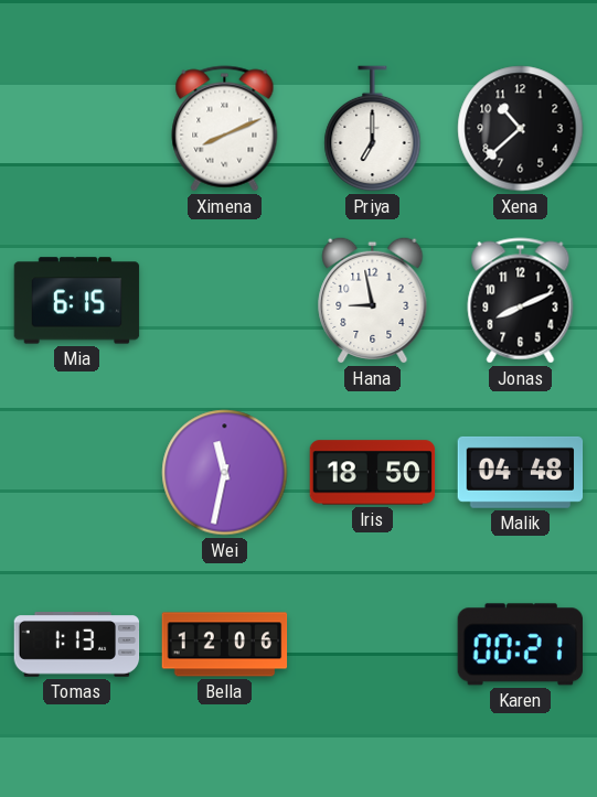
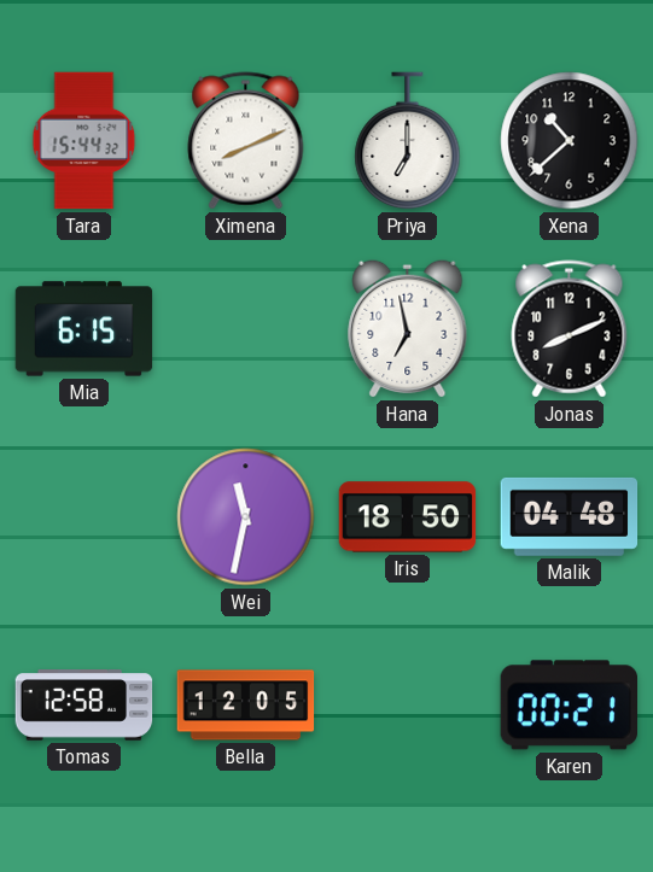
Tara: none -> 15:44
Hana: 8:58 -> 6:58
Tomas: 1:13 -> 12:58
Bella: 12:06 -> 12:05
